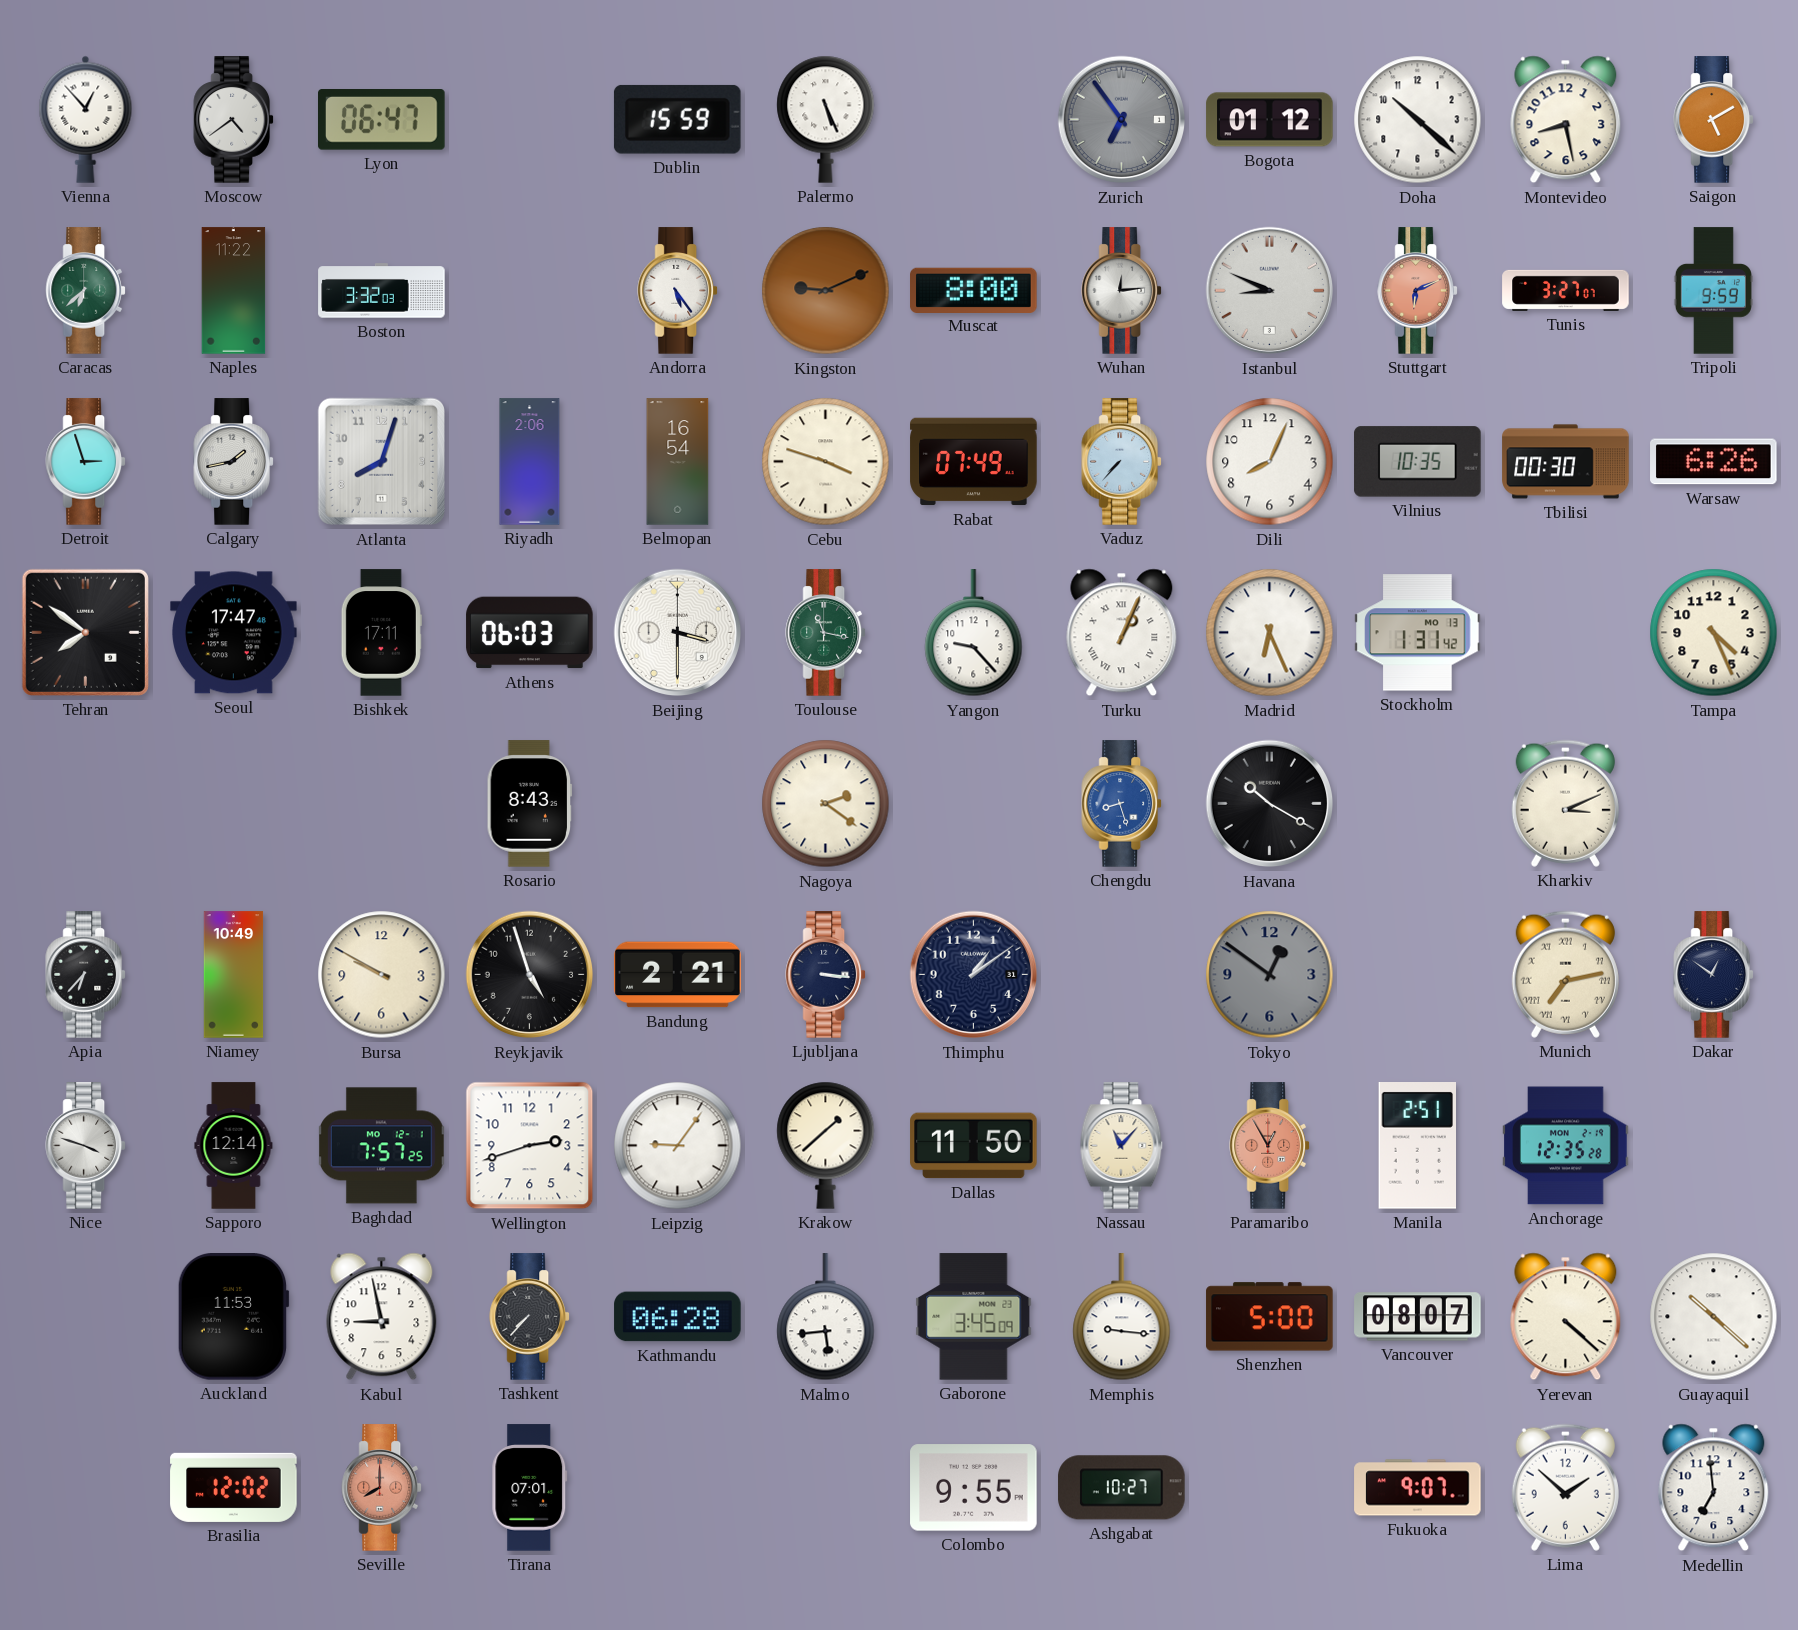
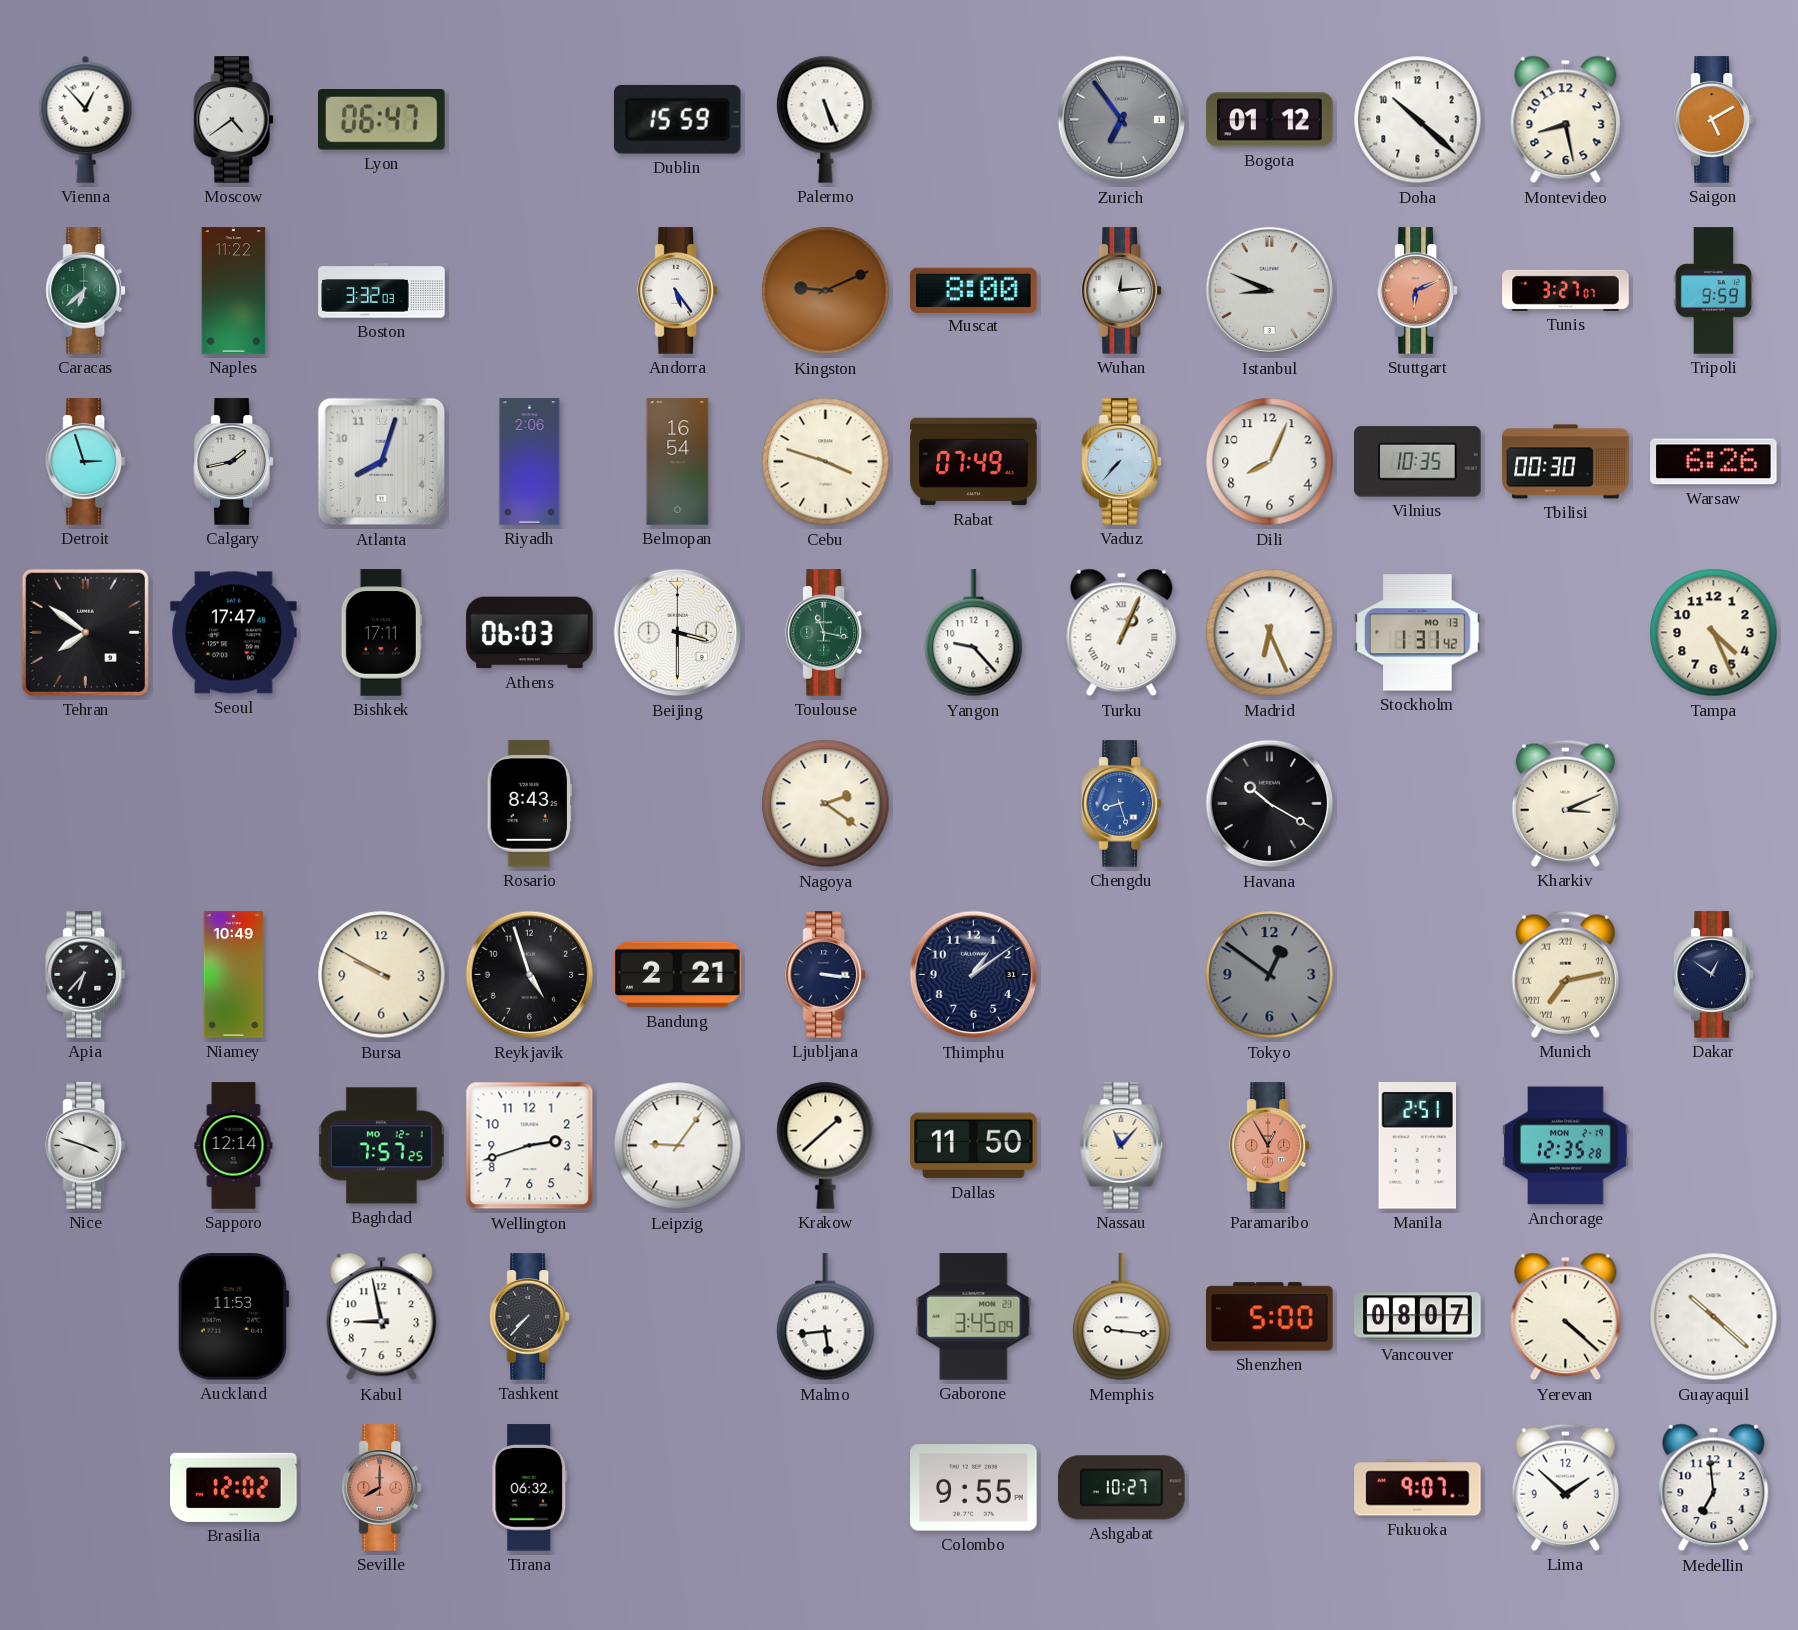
Kathmandu: 06:28 -> none
Tirana: 07:01 -> 06:32
